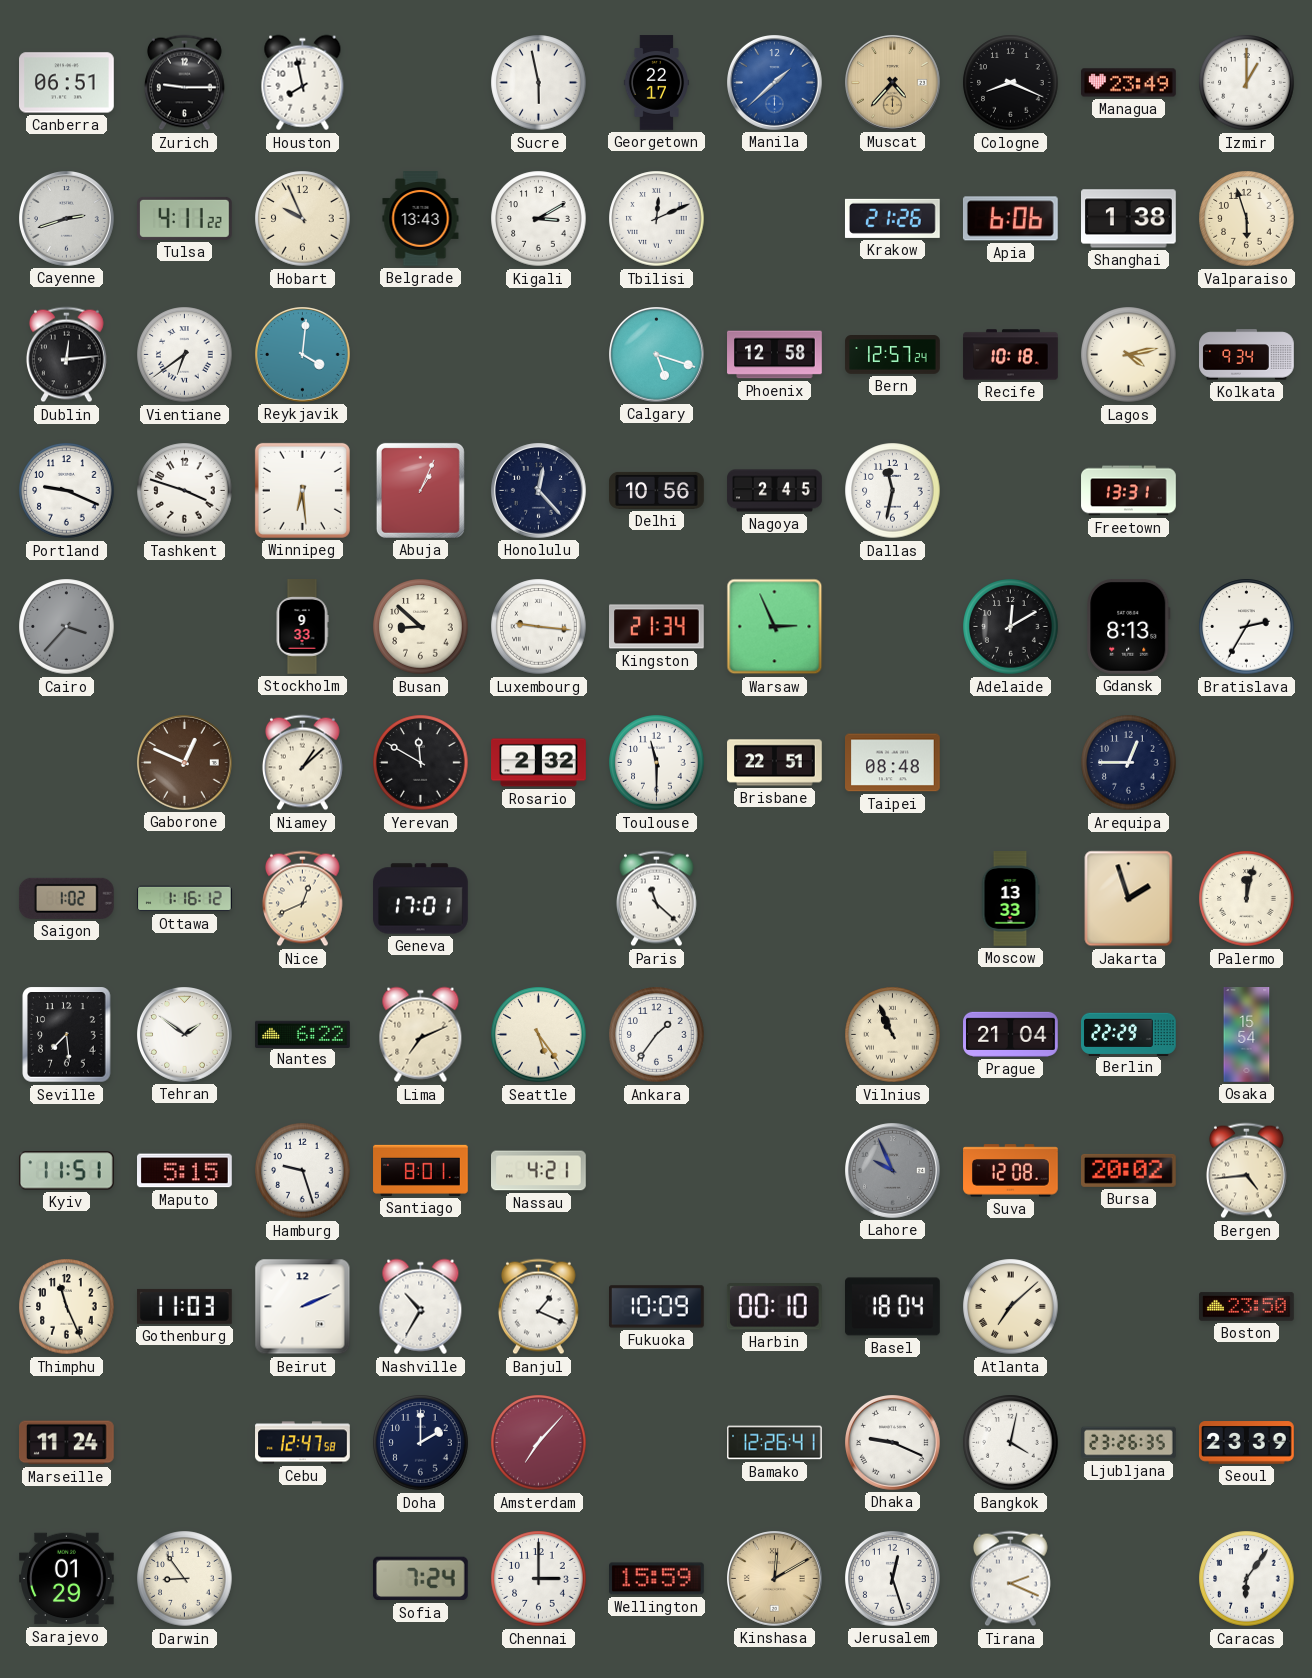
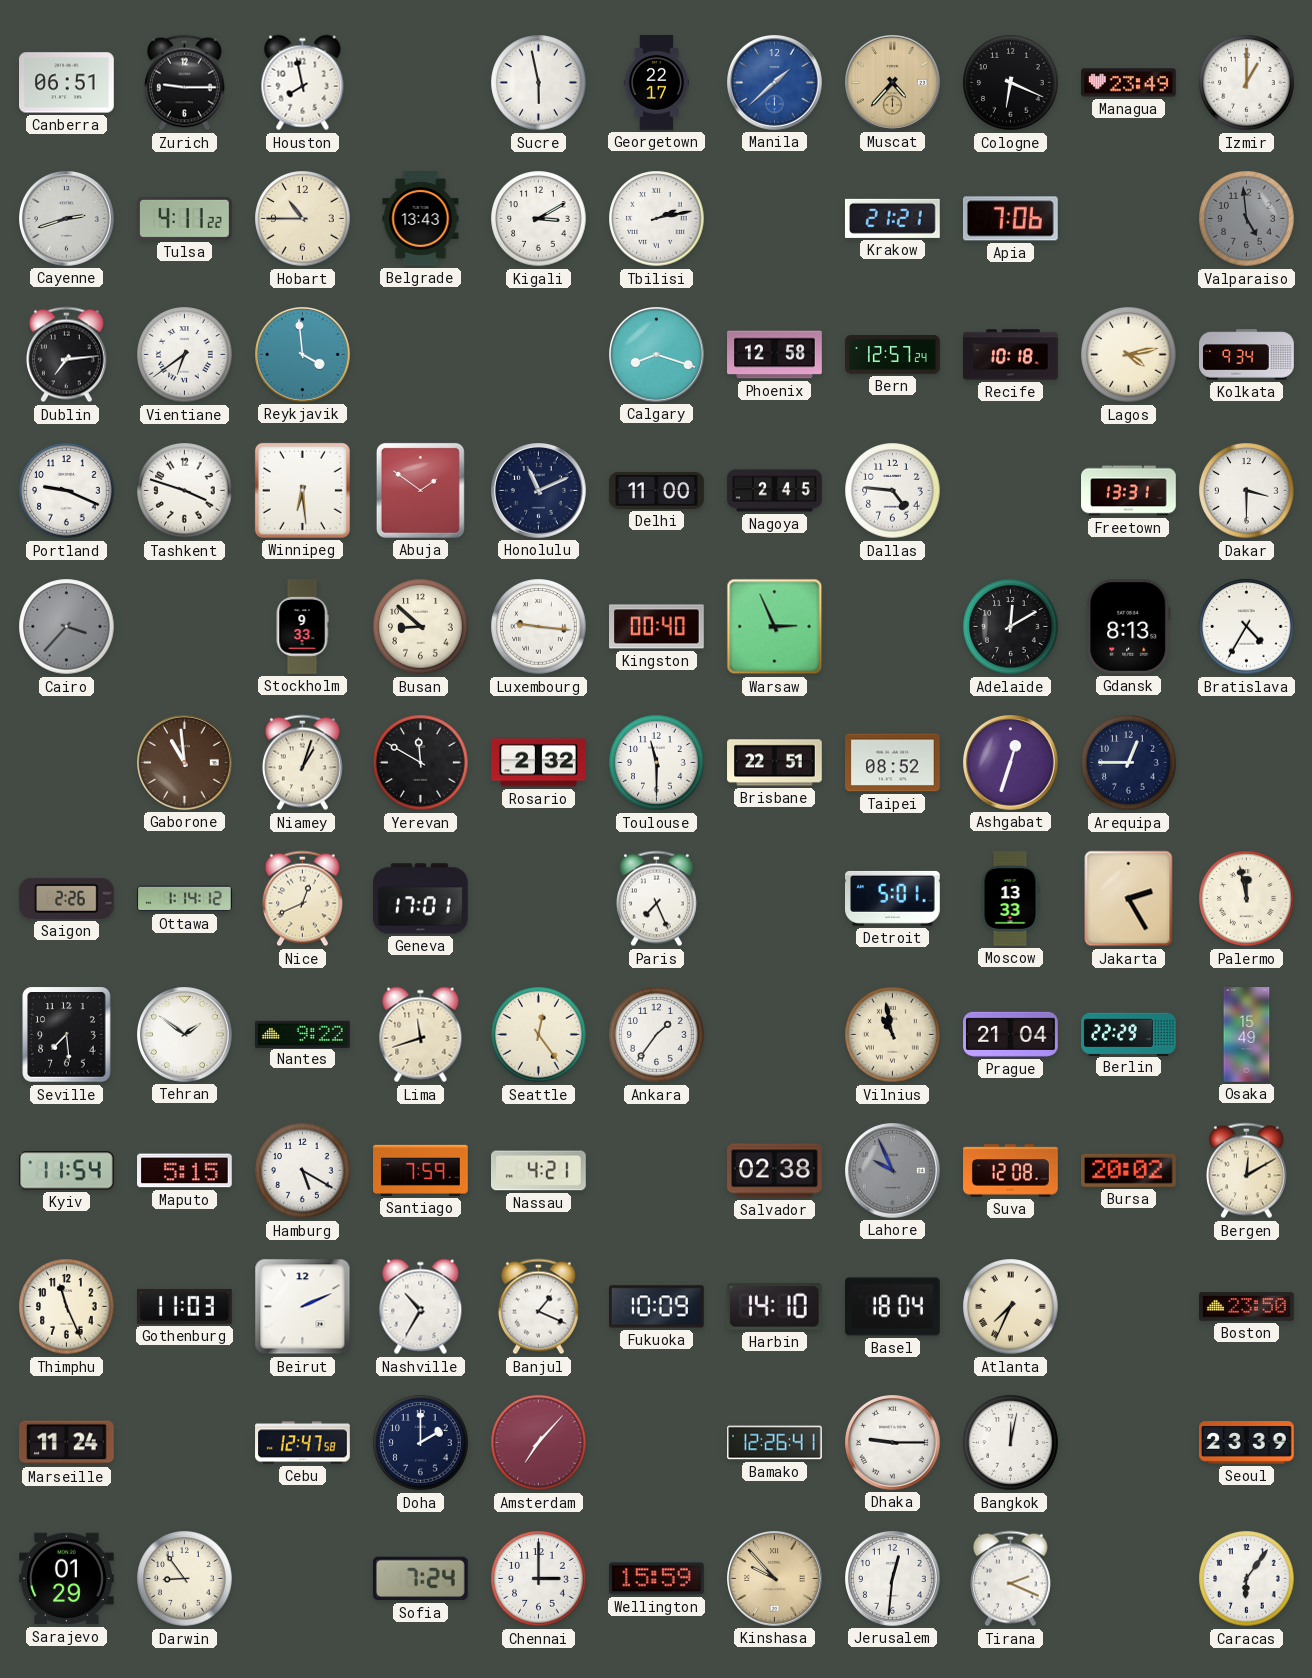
Cologne: 8:19 -> 6:19
Hobart: 9:56 -> 10:45
Tbilisi: 12:11 -> 2:13
Krakow: 21:26 -> 21:21
Apia: 6:06 -> 7:06
Shanghai: 1:38 -> none
Valparaiso: 5:57 -> 4:59
Valparaiso dial: cream -> grey
Dublin: 12:14 -> 7:14
Reykjavik: 4:01 -> 3:59
Calgary: 5:18 -> 8:18
Abuja: 1:04 -> 1:51
Honolulu: 12:23 -> 11:11
Delhi: 10:56 -> 11:00
Dallas: 11:32 -> 4:46
Dakar: none -> 3:30
Kingston: 21:34 -> 00:40
Bratislava: 2:35 -> 4:35
Gaborone: 12:49 -> 10:59
Niamey: 1:08 -> 1:03
Taipei: 08:48 -> 08:52
Ashgabat: none -> 12:33
Saigon: 1:02 -> 2:26
Ottawa: 1:16 -> 1:14
Paris: 11:22 -> 7:26
Detroit: none -> 5:01
Jakarta: 1:57 -> 2:25
Palermo: 12:02 -> 11:58
Nantes: 6:22 -> 9:22
Lima: 7:11 -> 11:42
Seattle: 5:24 -> 12:24
Vilnius: 10:56 -> 10:58
Osaka: 15:54 -> 15:49
Kyiv: 11:51 -> 11:54
Hamburg: 9:27 -> 5:20
Santiago: 8:01 -> 7:59
Salvador: none -> 02:38
Bergen: 4:44 -> 12:10
Harbin: 00:10 -> 14:10
Atlanta: 7:08 -> 7:34
Dhaka: 9:19 -> 9:15
Bangkok: 4:02 -> 12:02
Ljubljana: 23:26 -> none
Kinshasa: 12:10 -> 9:53
Jerusalem: 12:27 -> 12:31
